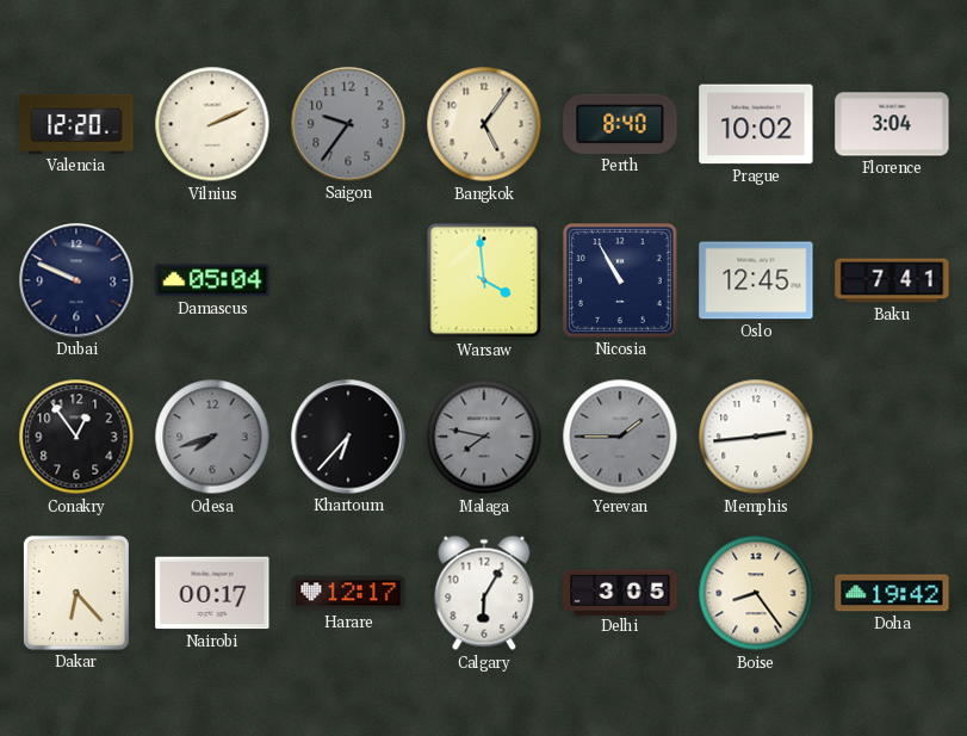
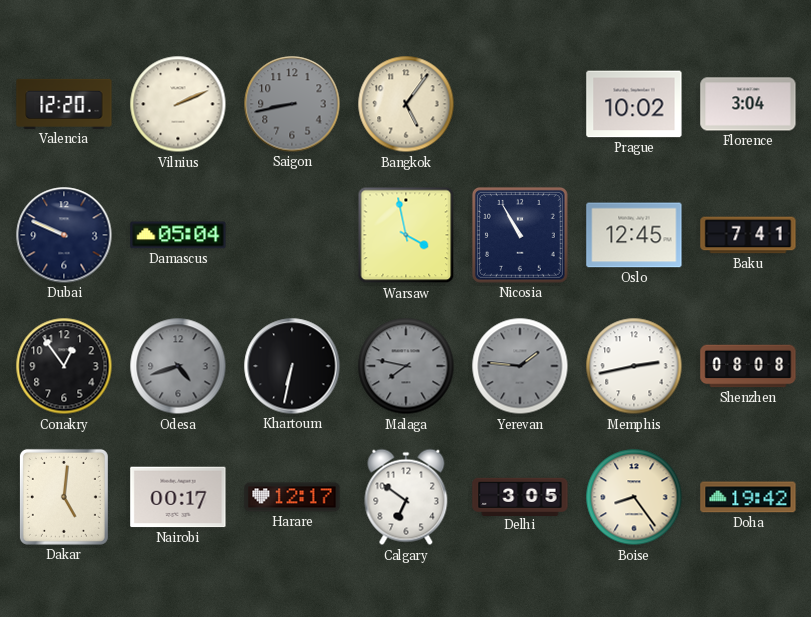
Saigon: 9:36 -> 8:43
Perth: 8:40 -> none
Warsaw: 3:59 -> 3:58
Odesa: 7:42 -> 4:42
Khartoum: 6:37 -> 6:32
Yerevan: 1:45 -> 1:46
Memphis: 2:44 -> 2:43
Shenzhen: none -> 08:08
Dakar: 6:23 -> 5:01
Calgary: 6:05 -> 6:51
